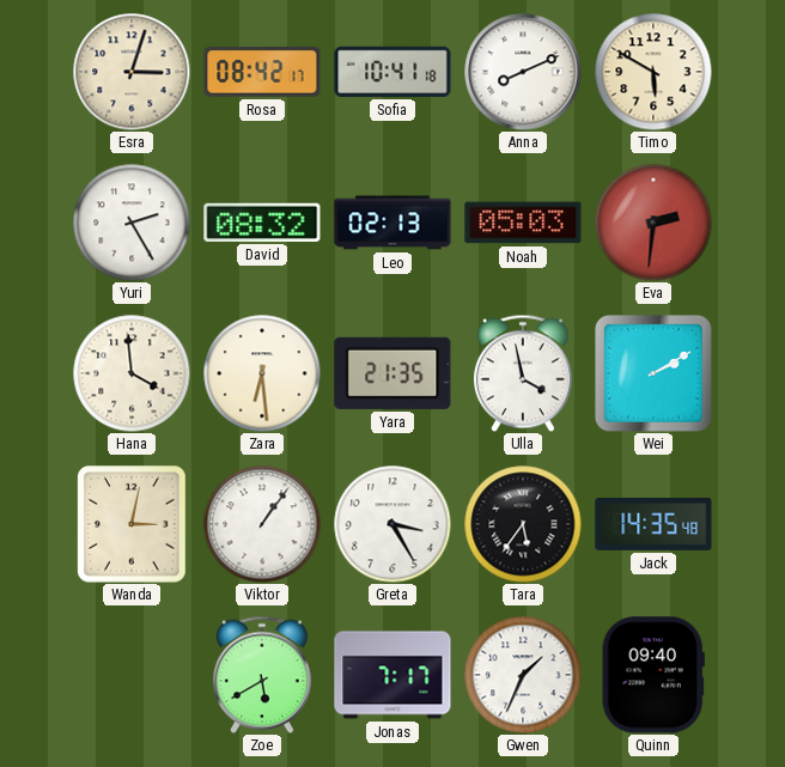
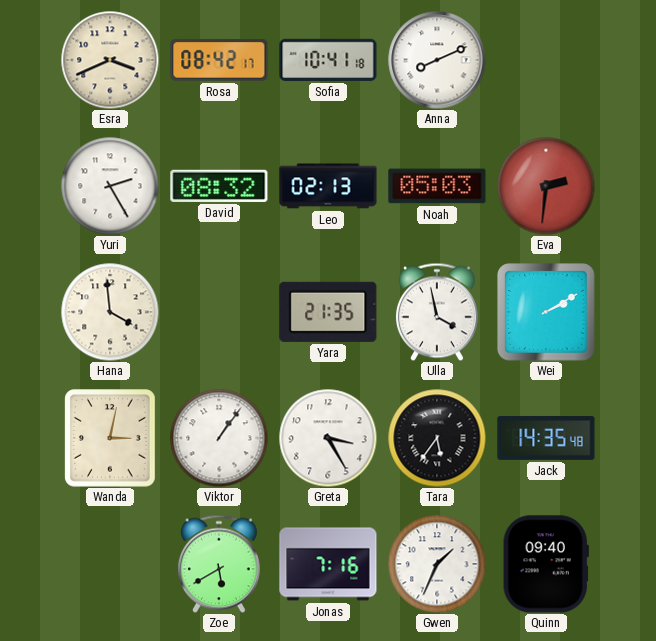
Esra: 3:03 -> 3:41
Timo: 5:50 -> none
Zara: 6:29 -> none
Jonas: 7:17 -> 7:16
